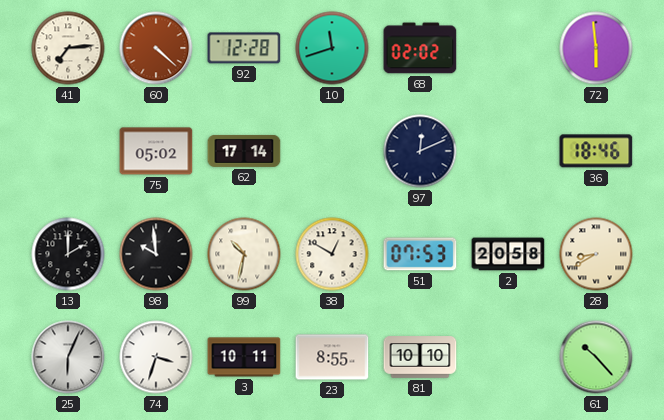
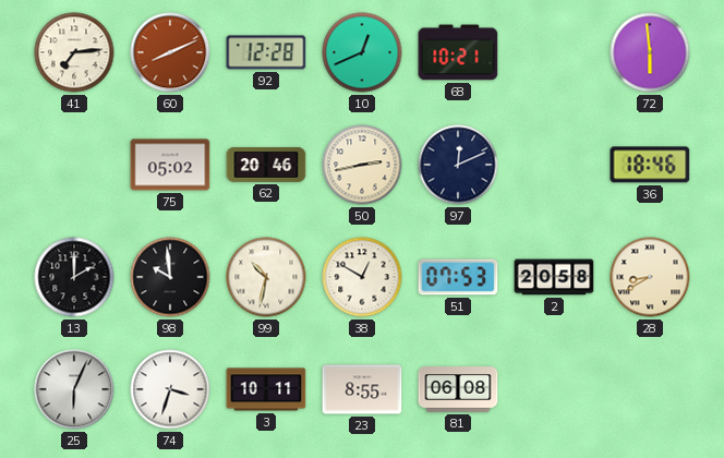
60: 4:22 -> 8:11
10: 11:42 -> 12:41
68: 02:02 -> 10:21
62: 17:14 -> 20:46
50: none -> 2:43
81: 10:10 -> 06:08
61: 10:23 -> none
